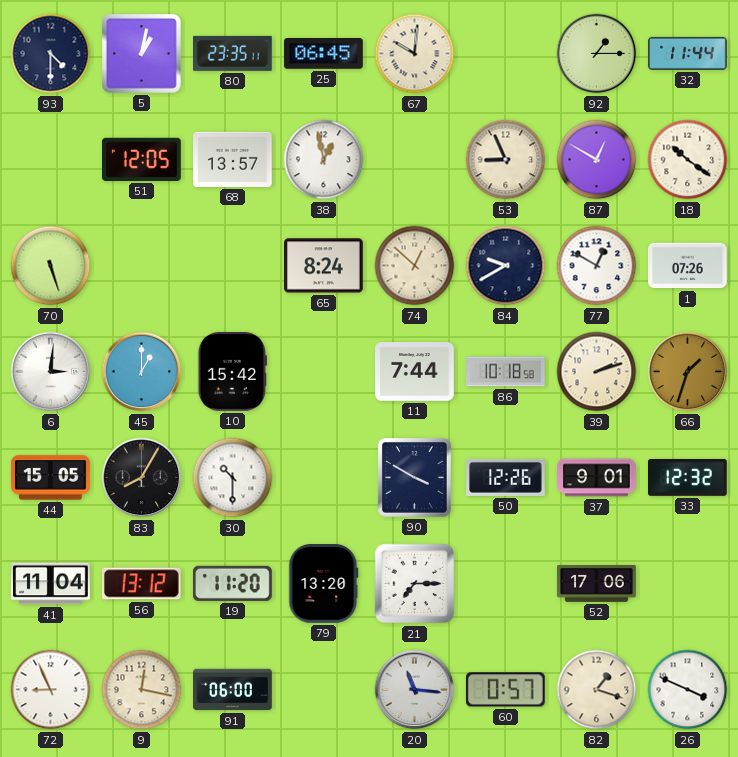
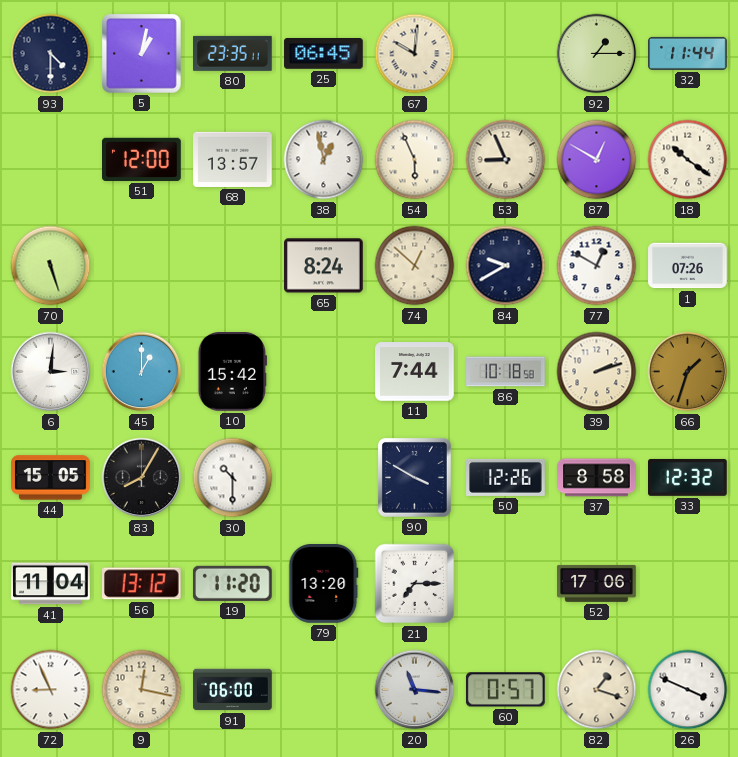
51: 12:05 -> 12:00
54: none -> 5:56
37: 9:01 -> 8:58
